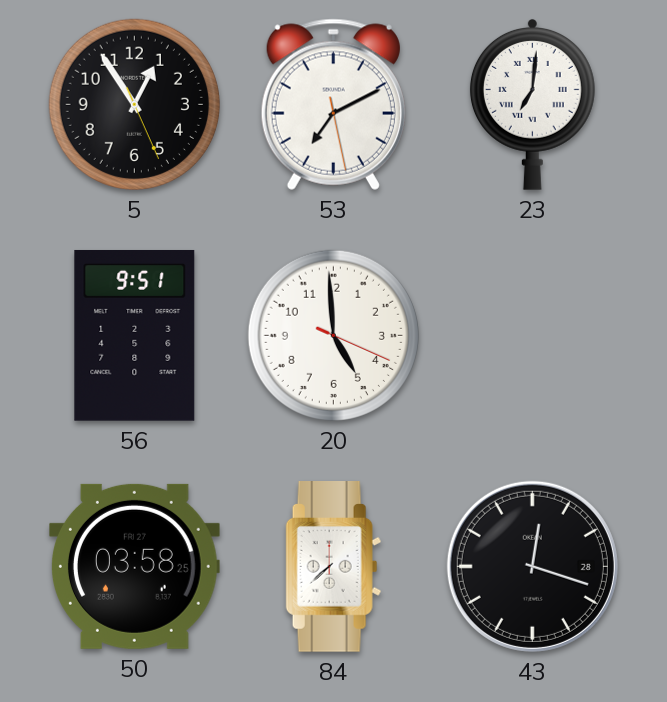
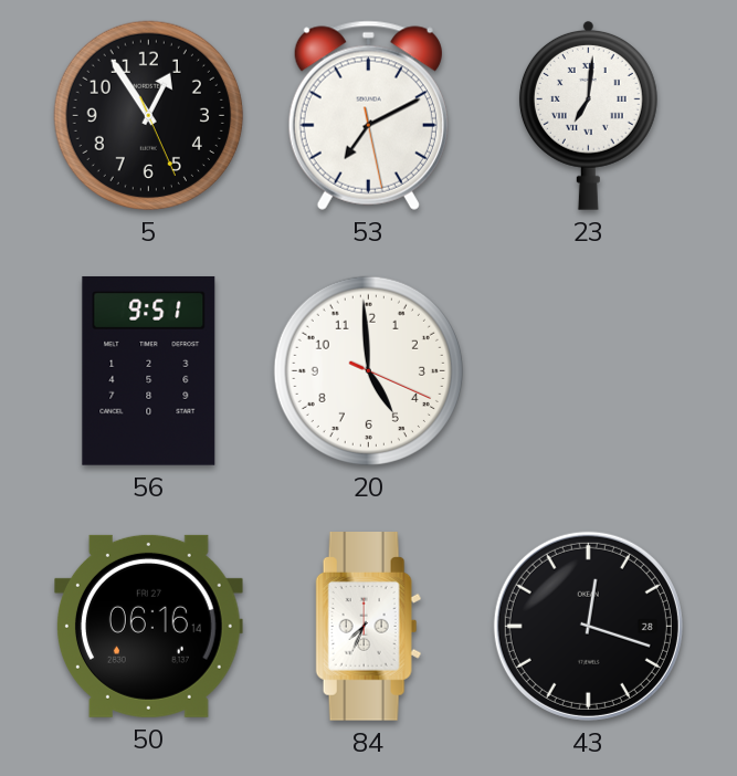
50: 03:58 -> 06:16
84: 7:38 -> 7:34
